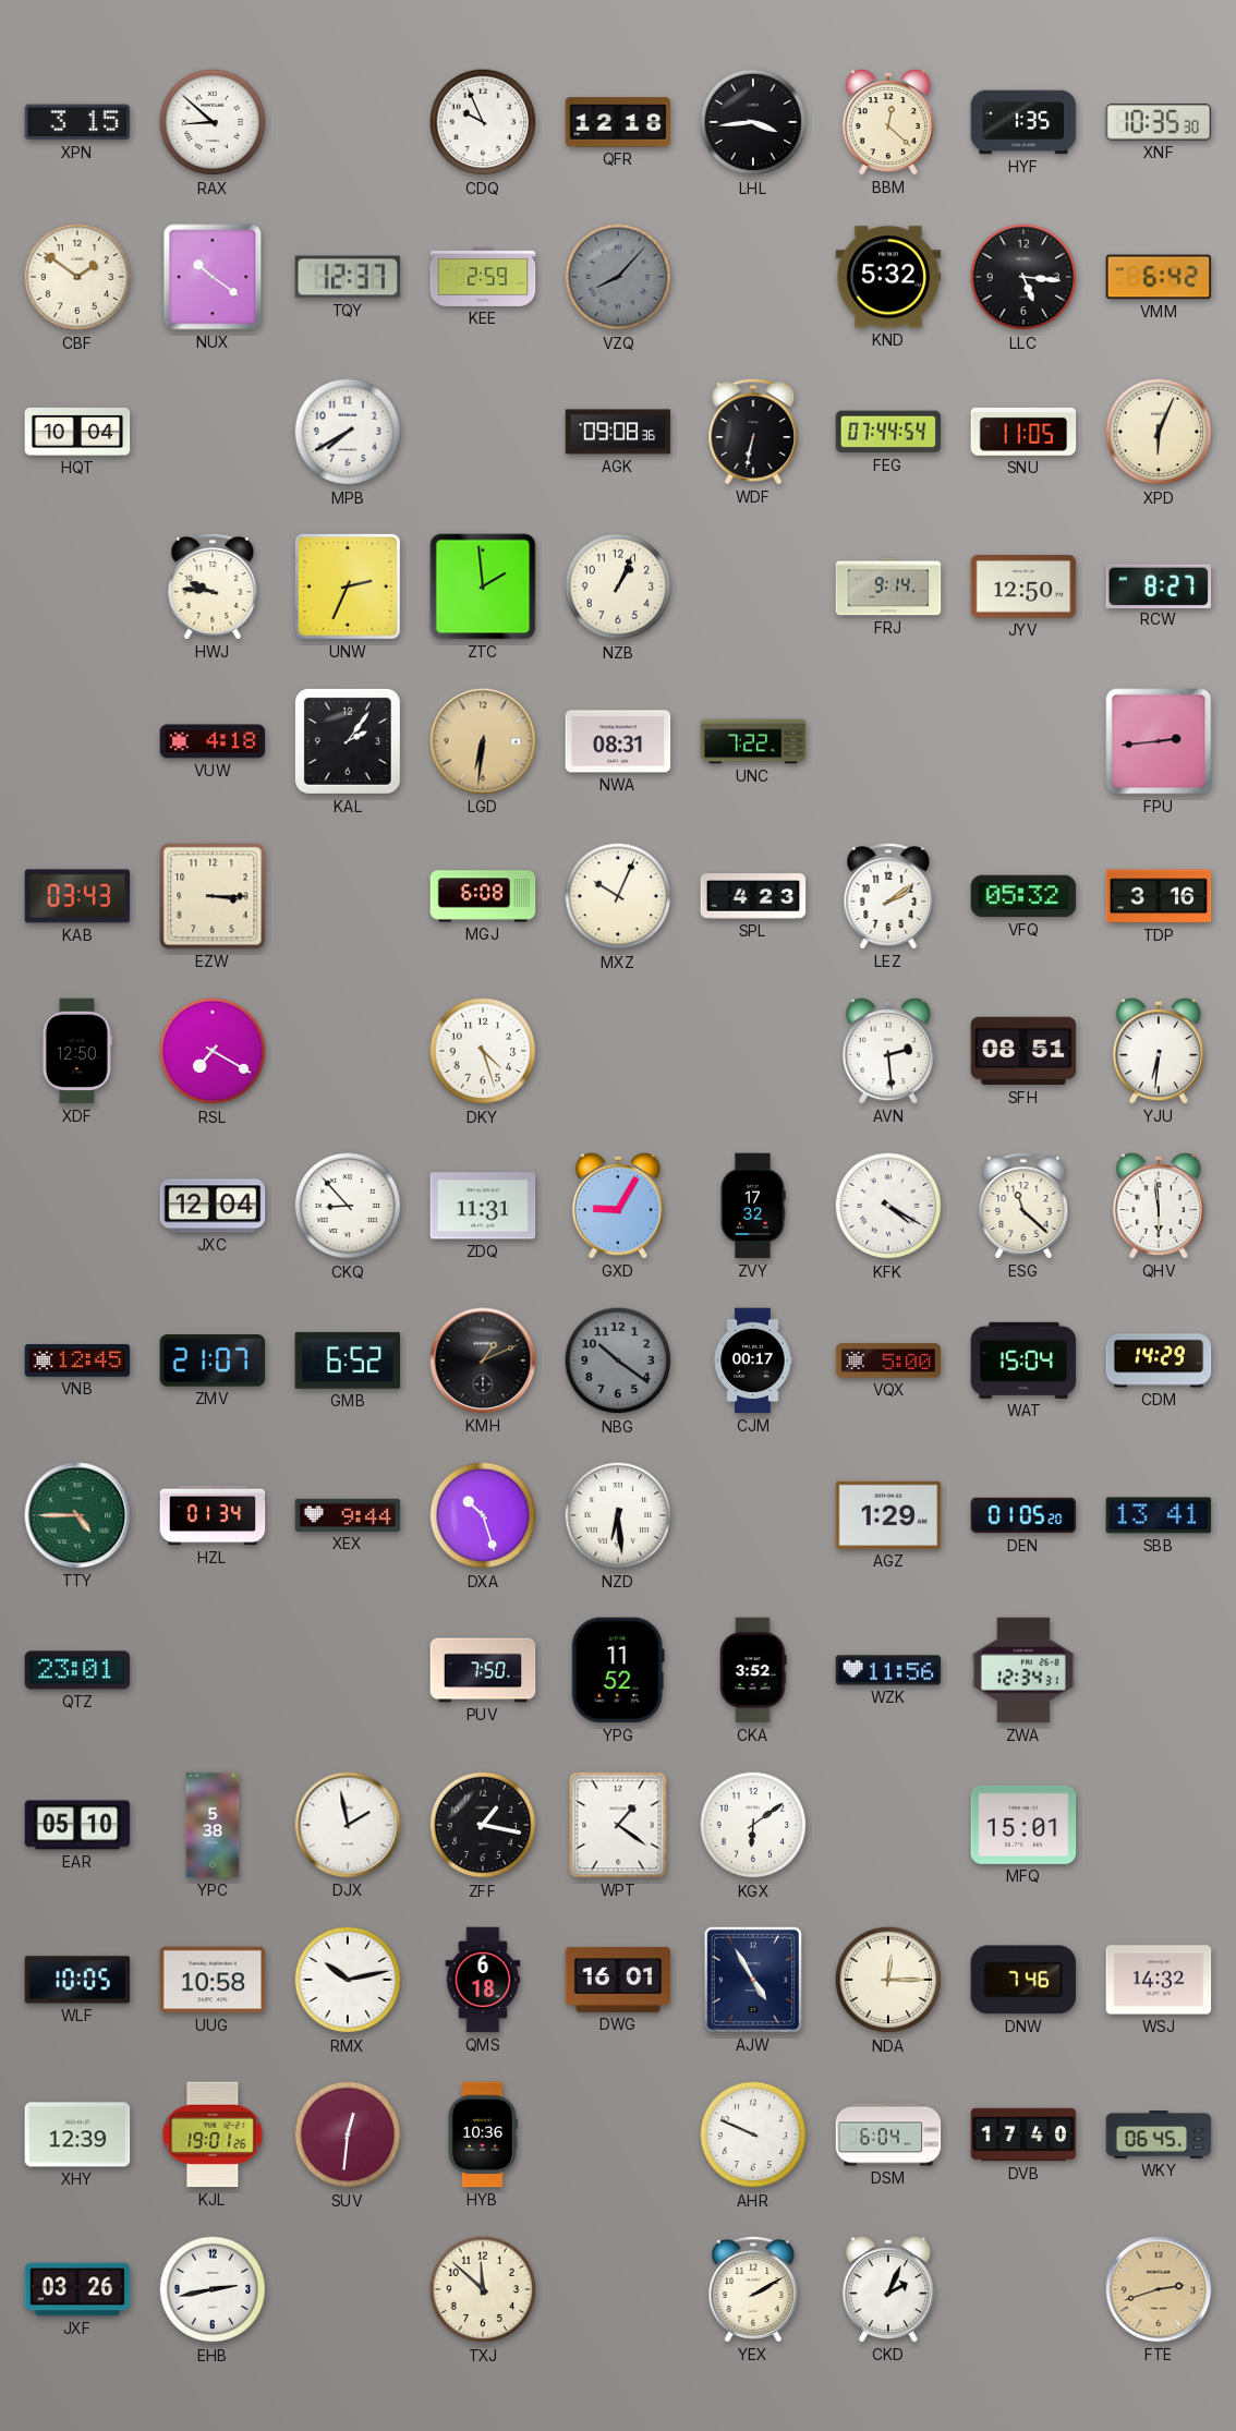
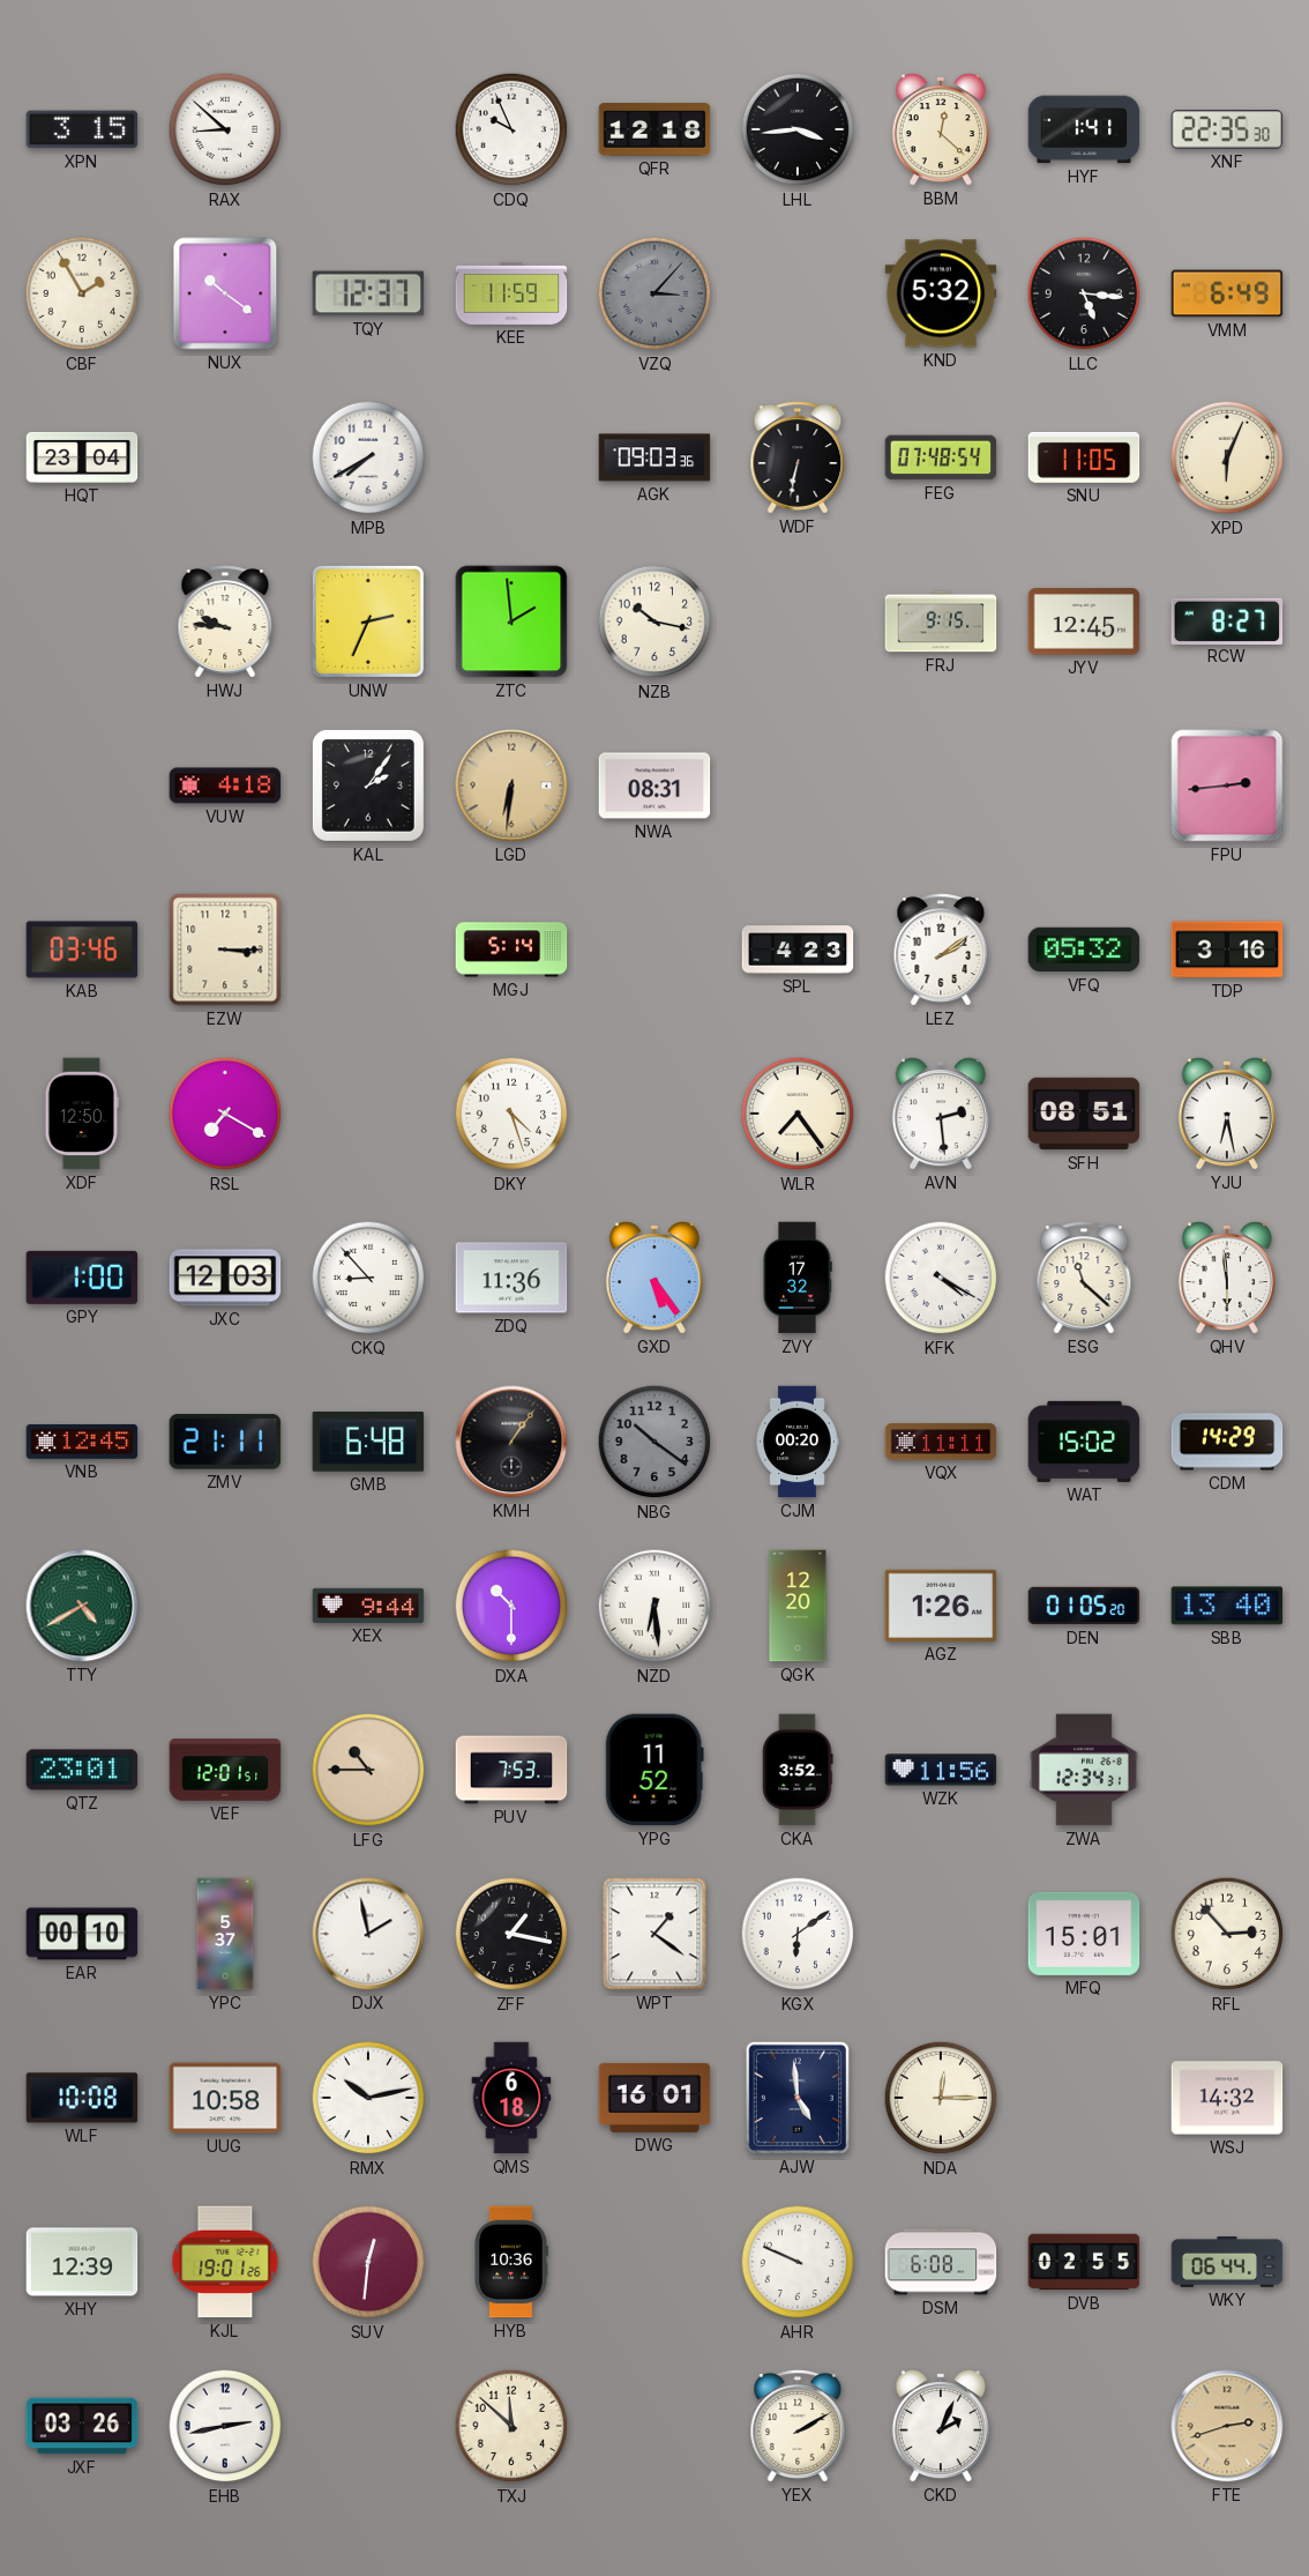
HYF: 1:35 -> 1:41
XNF: 10:35 -> 22:35
CBF: 1:51 -> 1:55
KEE: 2:59 -> 11:59
VZQ: 8:07 -> 3:07
VMM: 6:42 -> 6:49
HQT: 10:04 -> 23:04
AGK: 09:08 -> 09:03
FEG: 07:44 -> 07:48
NZB: 1:04 -> 10:17
FRJ: 9:14 -> 9:15
JYV: 12:50 -> 12:45
UNC: 7:22 -> none
KAB: 03:43 -> 03:46
MGJ: 6:08 -> 5:14
MXZ: 10:04 -> none
WLR: none -> 7:24
YJU: 6:31 -> 6:28
GPY: none -> 1:00
JXC: 12:04 -> 12:03
ZDQ: 11:31 -> 11:36
GXD: 9:05 -> 5:24
ZMV: 21:07 -> 21:11
GMB: 6:52 -> 6:48
KMH: 1:11 -> 1:06
CJM: 00:17 -> 00:20
VQX: 5:00 -> 11:11
WAT: 15:04 -> 15:02
TTY: 4:45 -> 4:40
HZL: 01:34 -> none
DXA: 10:27 -> 10:30
QGK: none -> 12:20
AGZ: 1:29 -> 1:26
SBB: 13:41 -> 13:40
VEF: none -> 12:01
LFG: none -> 10:45
PUV: 7:50 -> 7:53
EAR: 05:10 -> 00:10
YPC: 5:38 -> 5:37
RFL: none -> 2:53
WLF: 10:05 -> 10:08
AJW: 4:55 -> 4:59
DNW: 7:46 -> none
DSM: 6:04 -> 6:08
DVB: 17:40 -> 02:55
WKY: 06:45 -> 06:44
